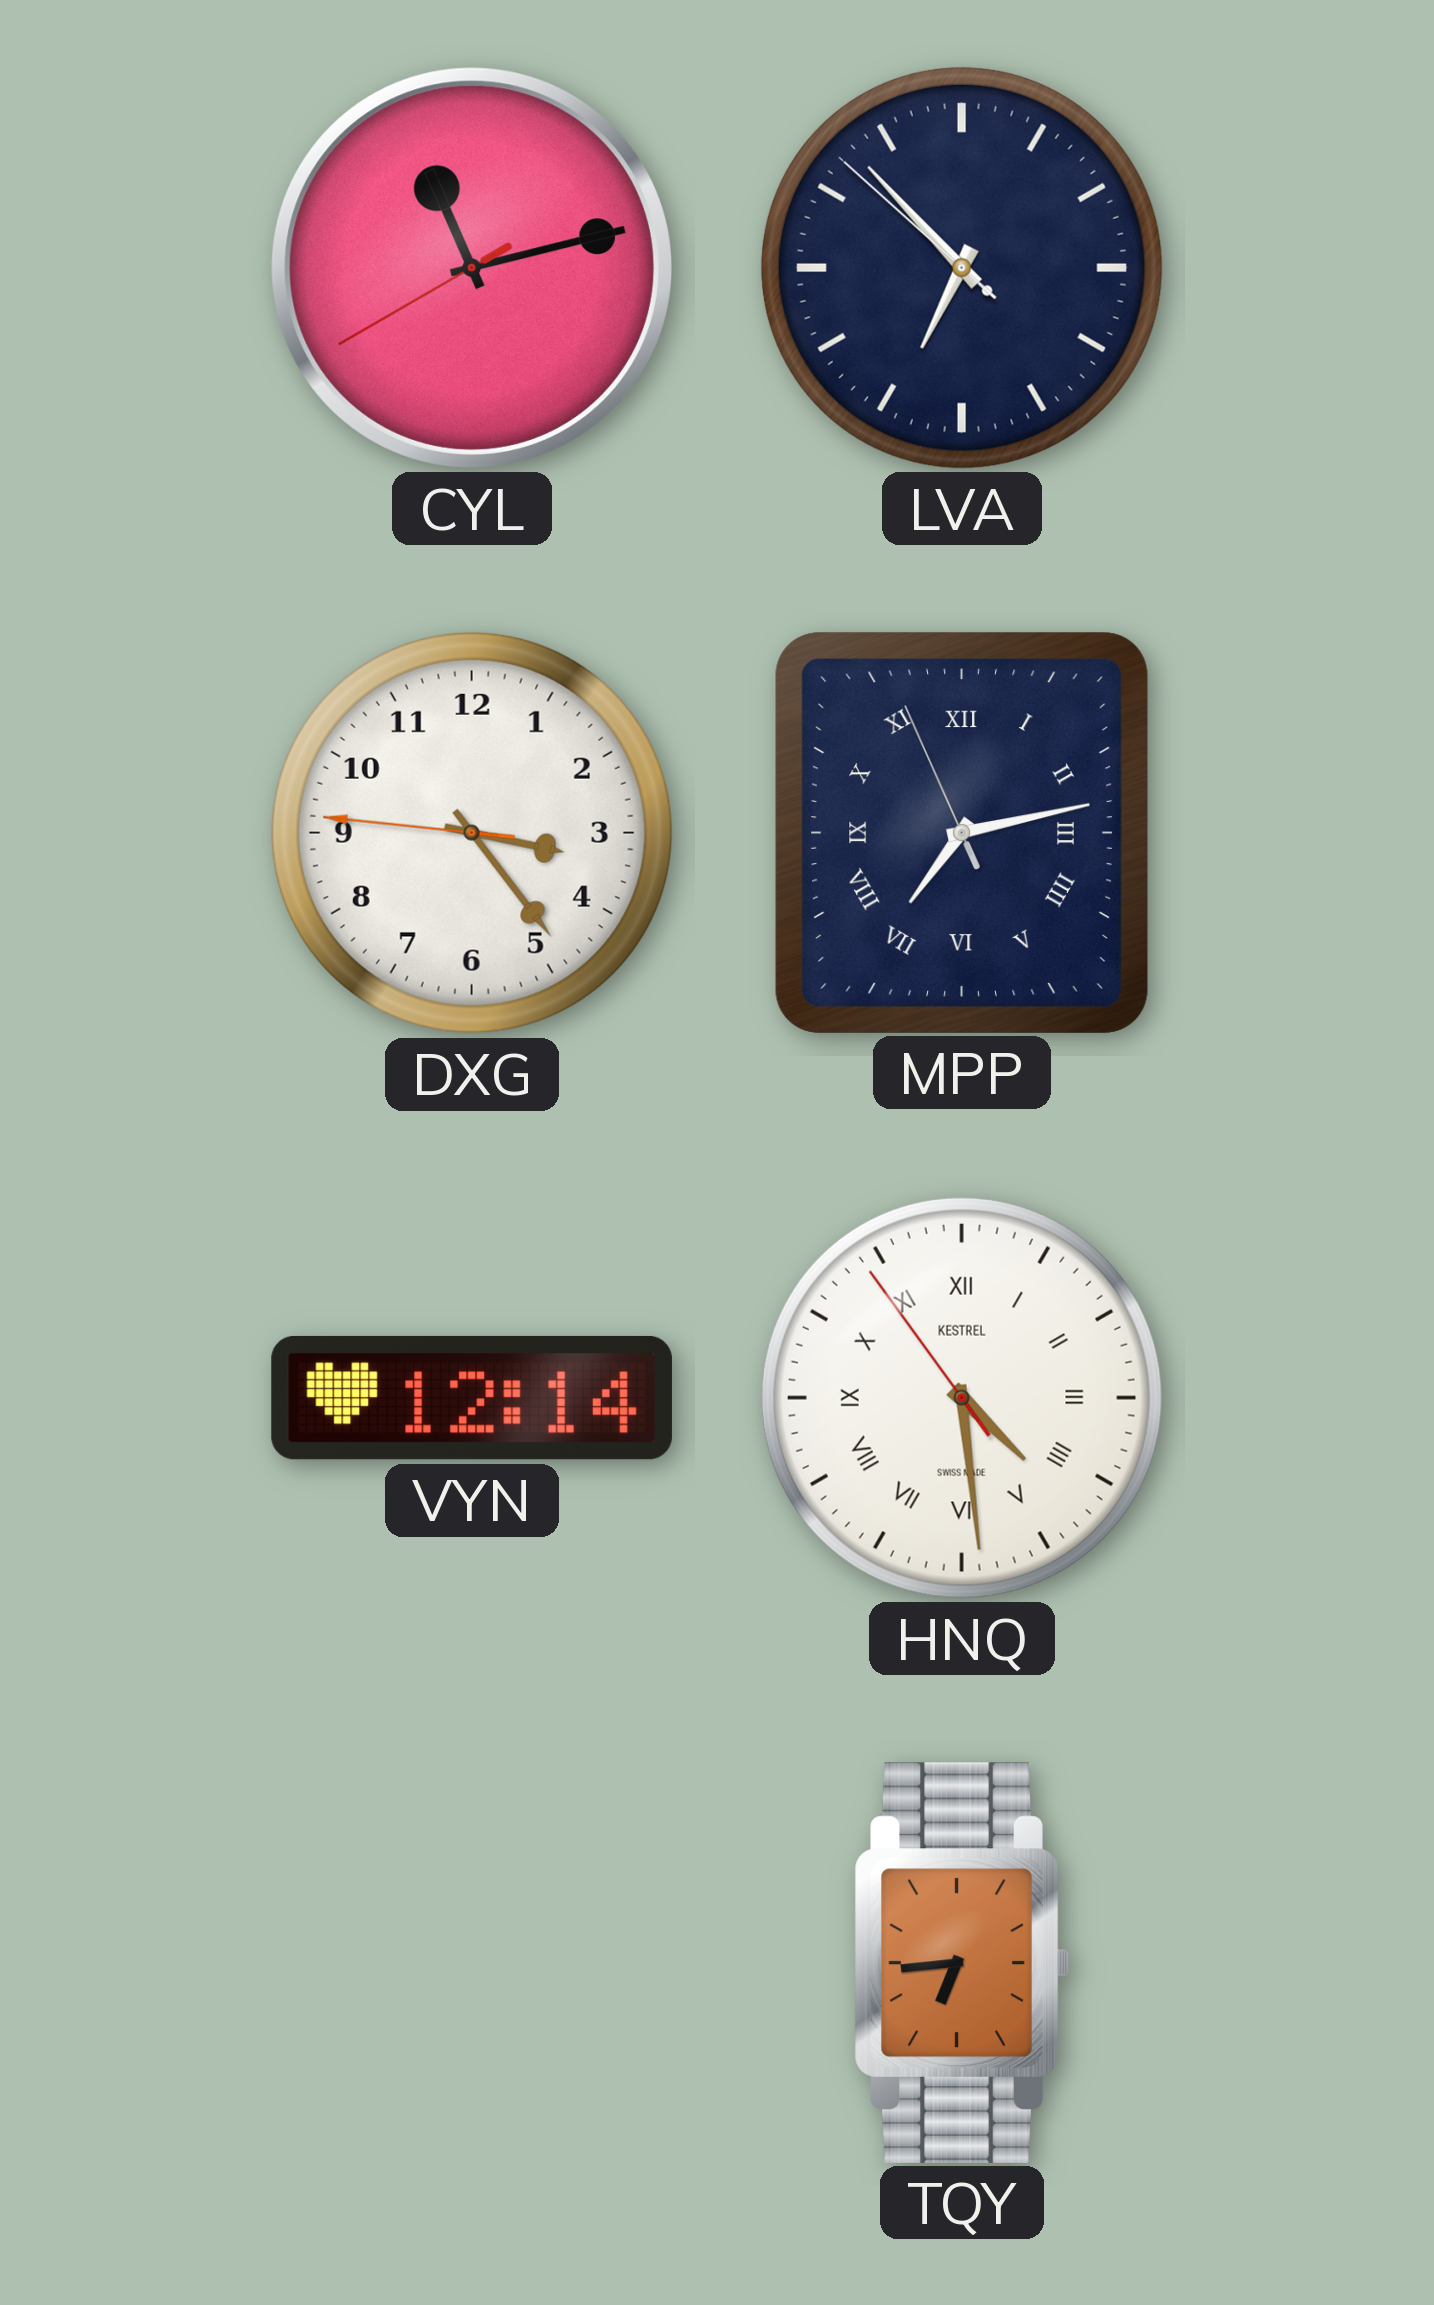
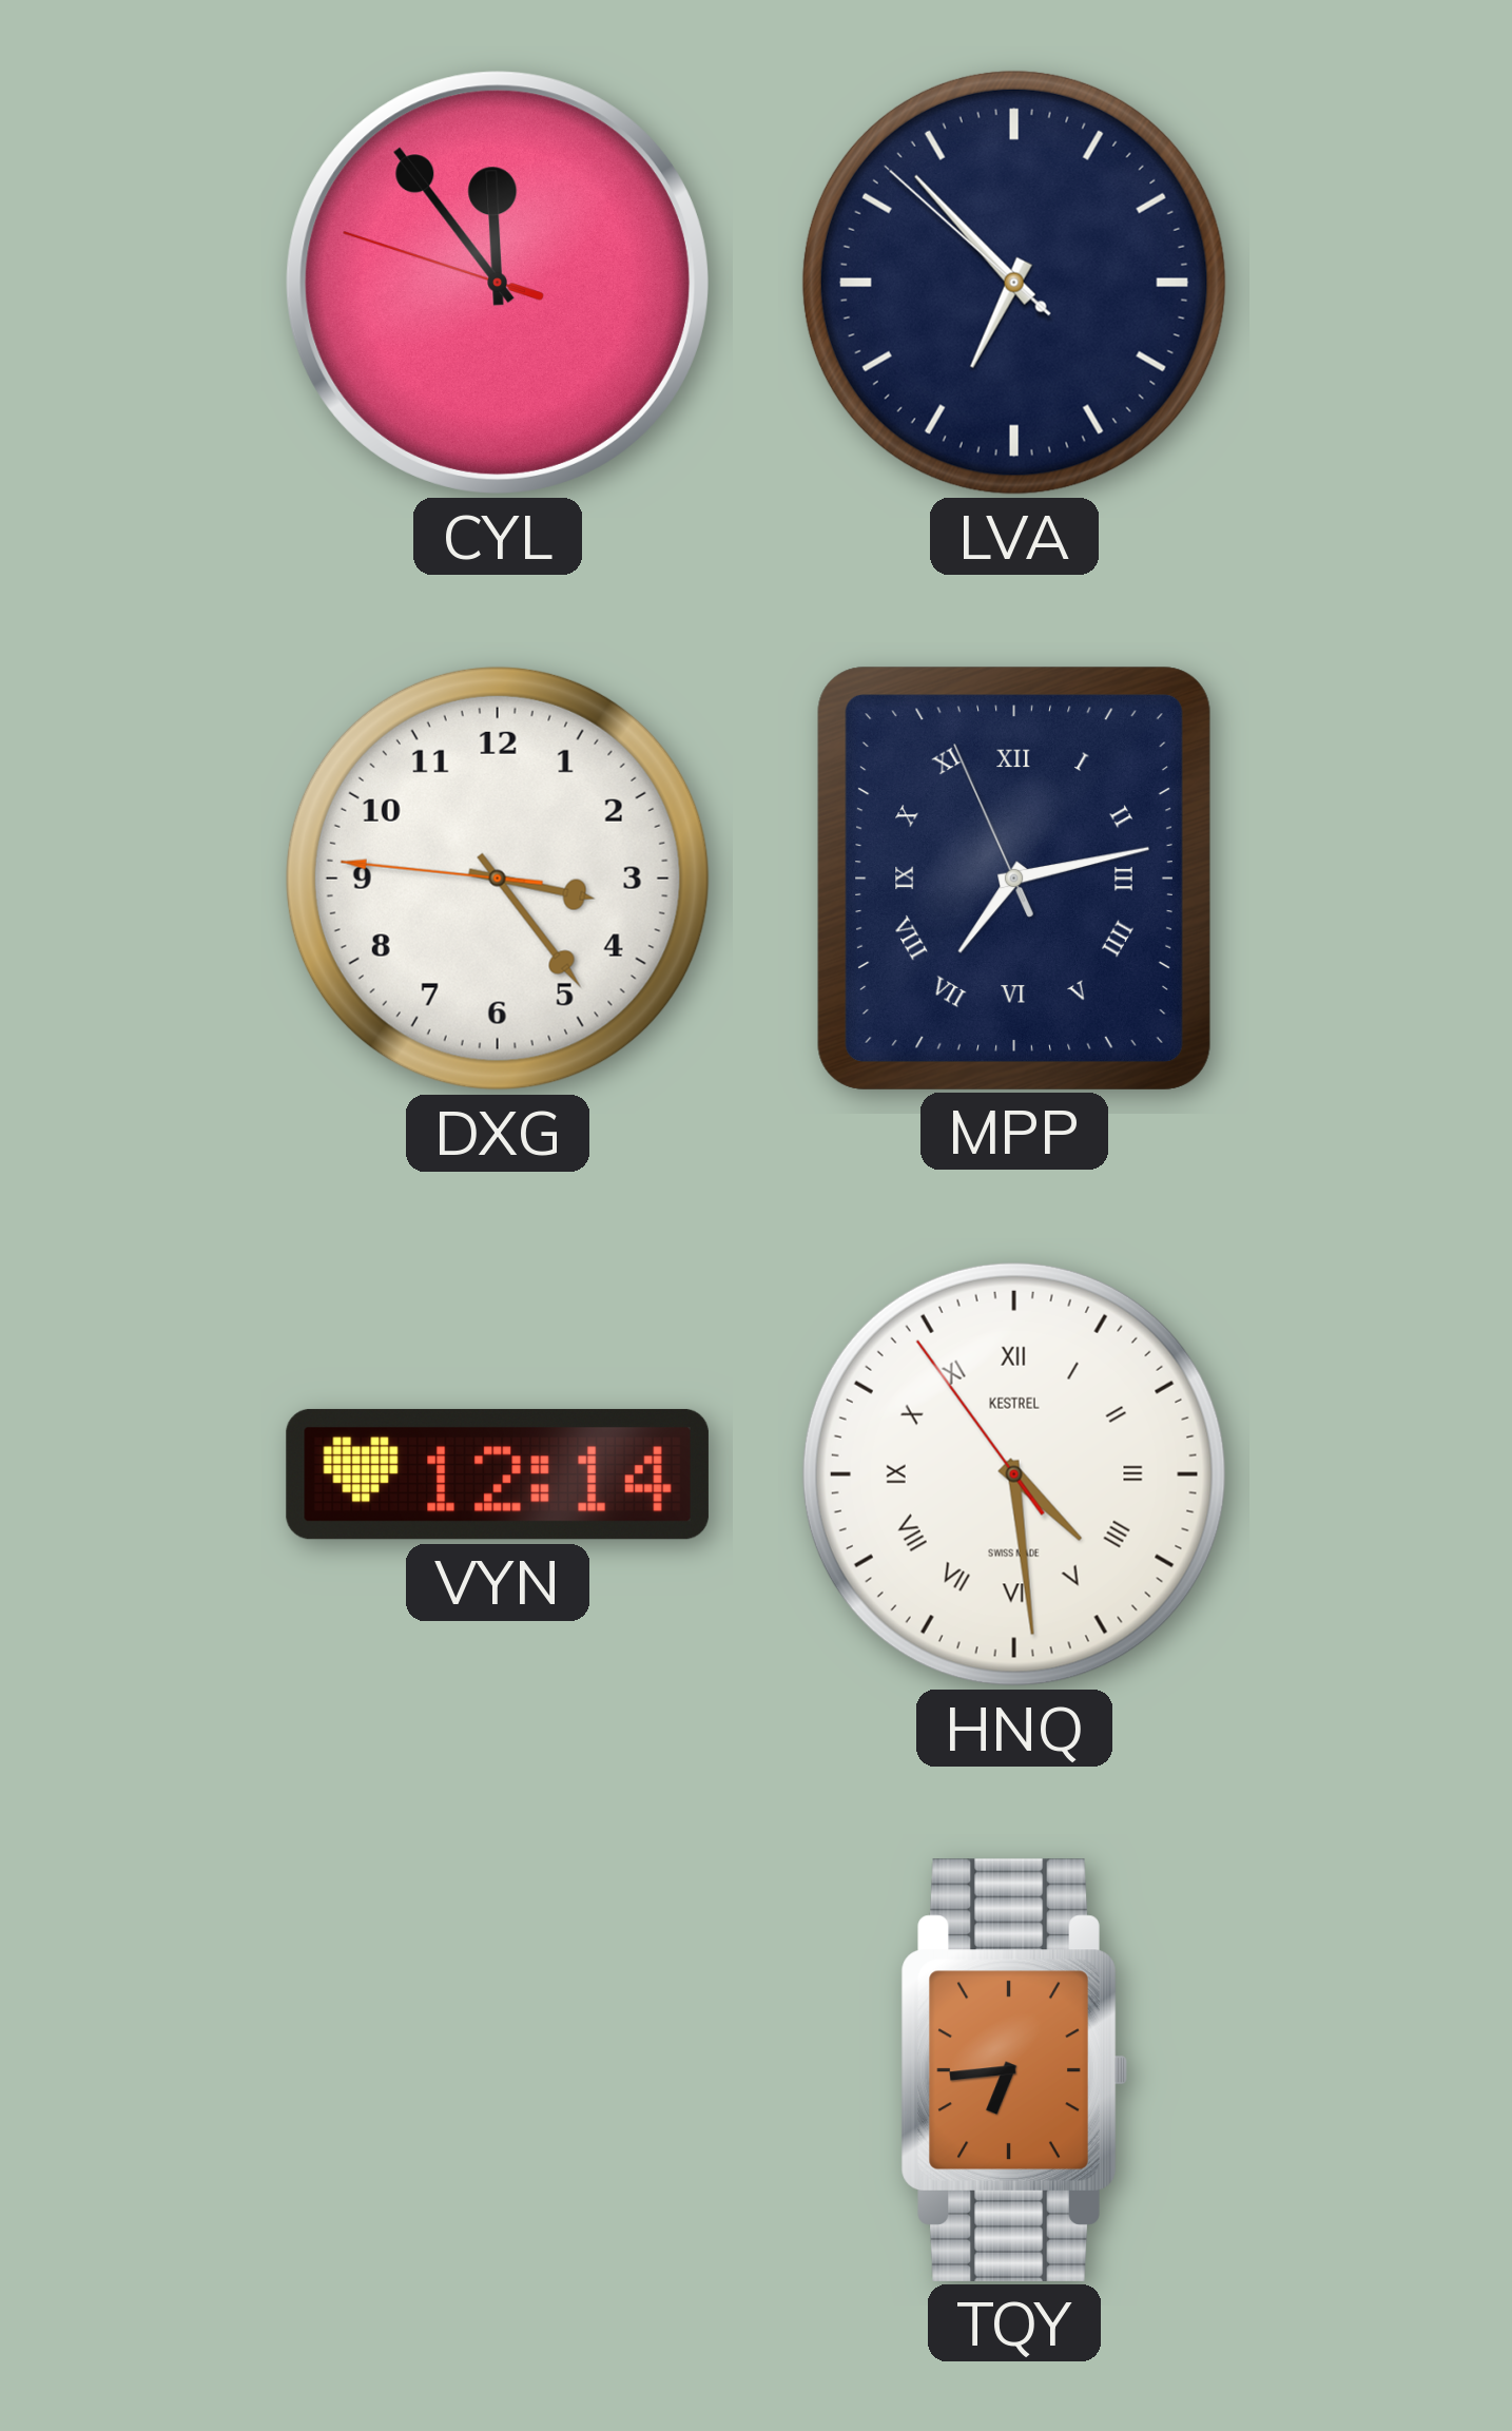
CYL: 11:12 -> 11:53
